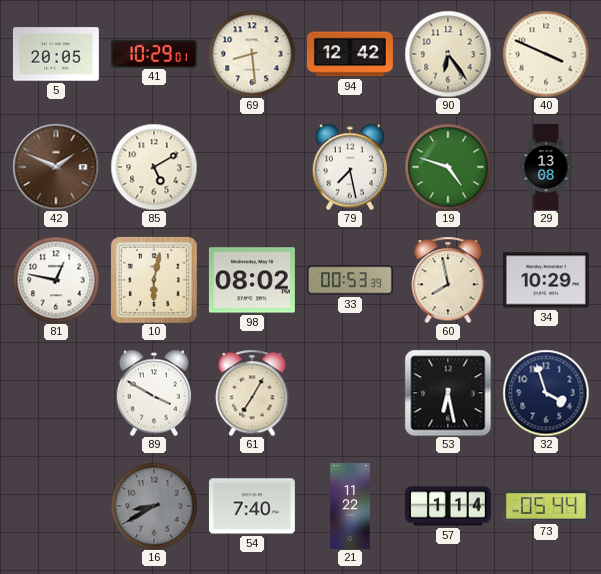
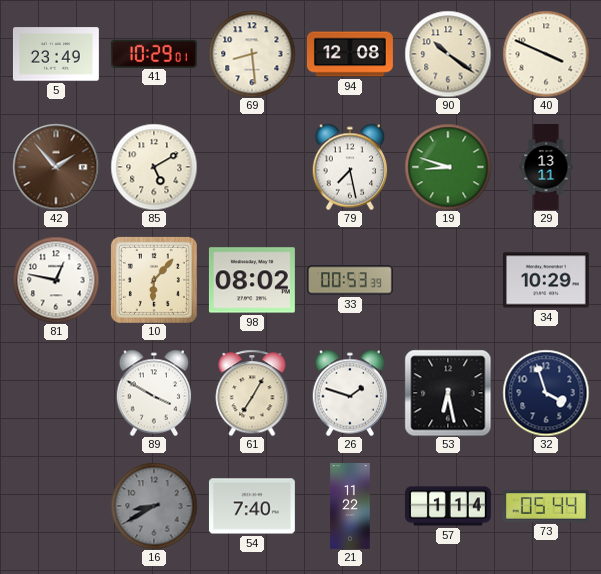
5: 20:05 -> 23:49
94: 12:42 -> 12:08
90: 6:24 -> 10:21
42: 1:49 -> 1:53
19: 4:48 -> 8:48
29: 13:08 -> 13:11
10: 6:02 -> 6:07
60: 7:58 -> none
26: none -> 1:48
